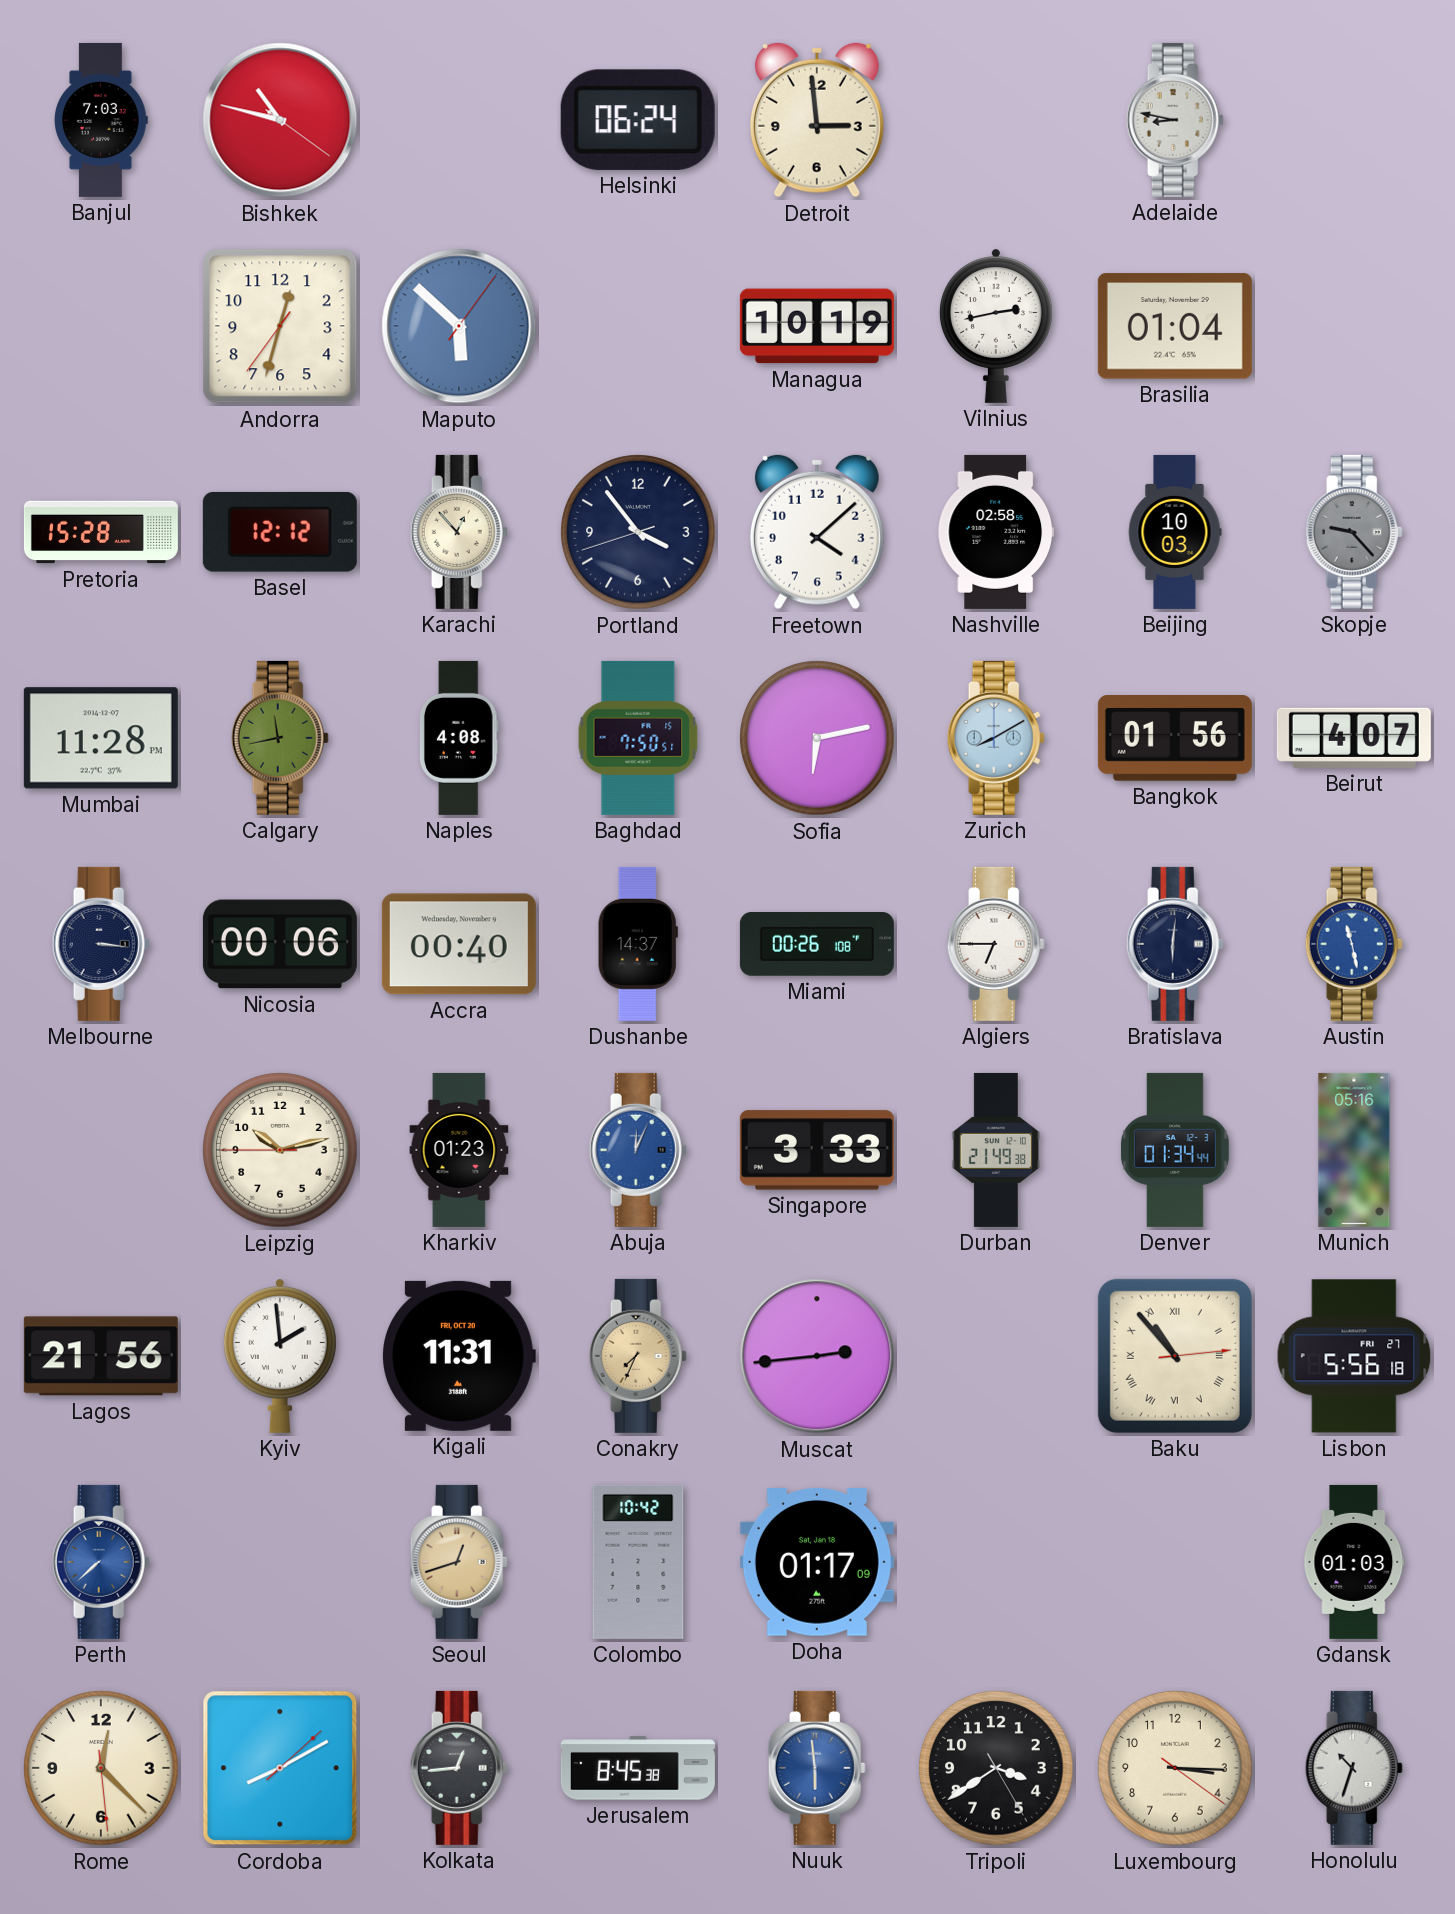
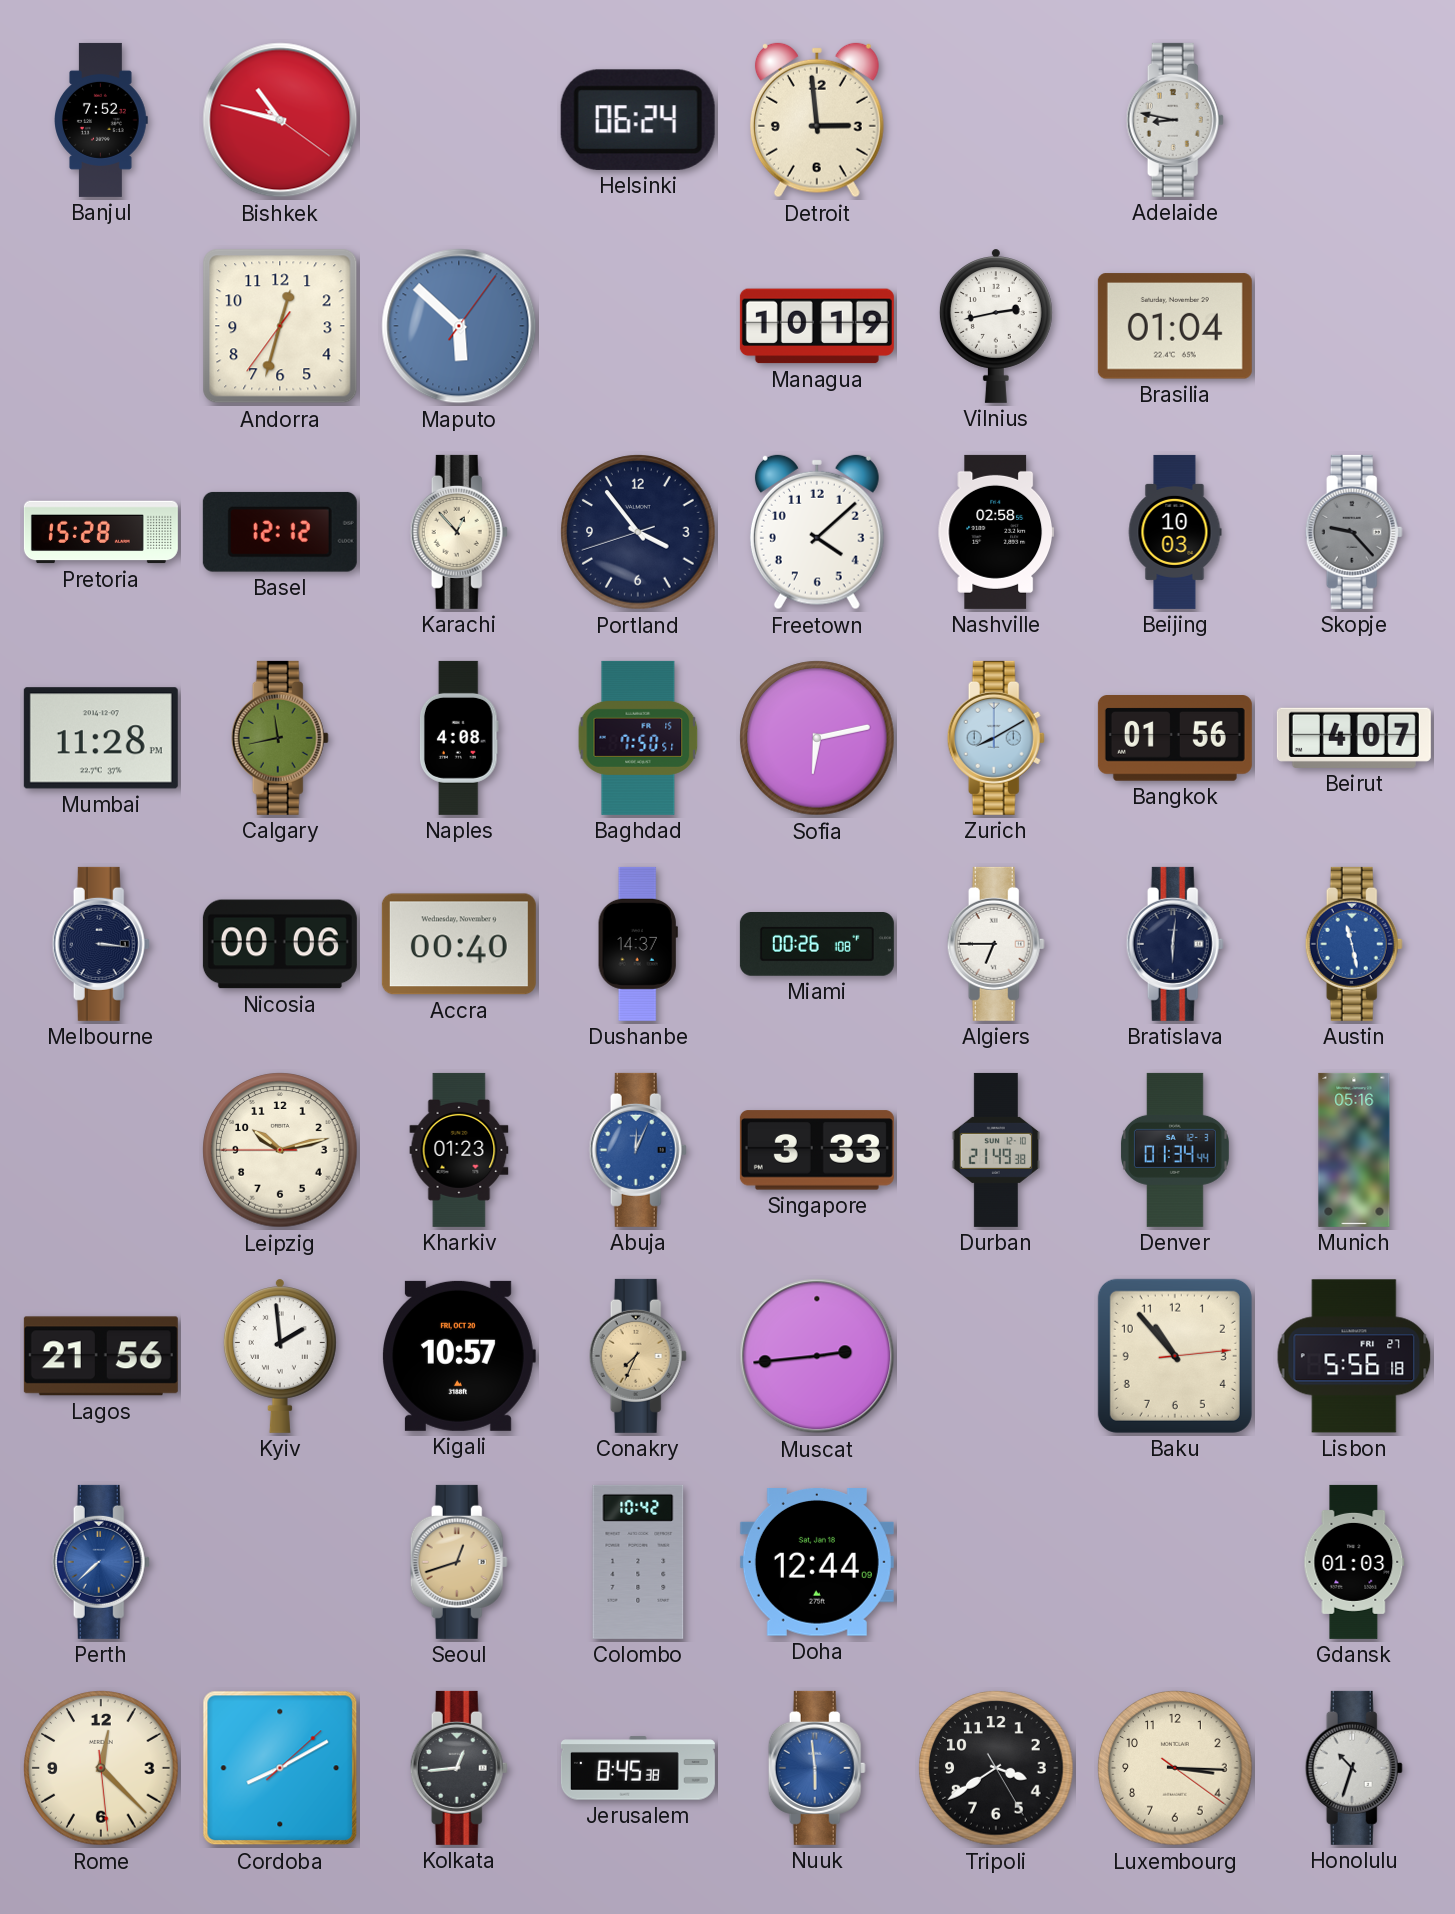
Banjul: 7:03 -> 7:52
Kigali: 11:31 -> 10:57
Baku numerals: Roman -> Arabic
Doha: 01:17 -> 12:44
